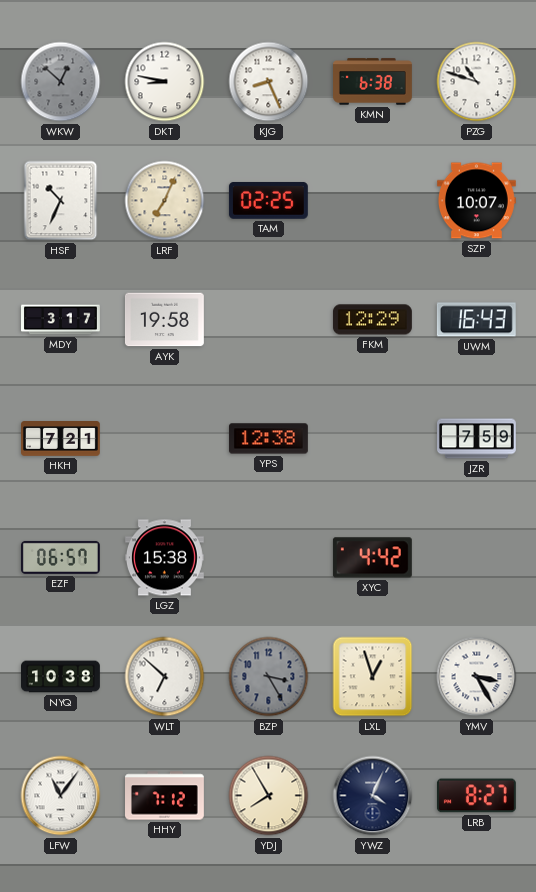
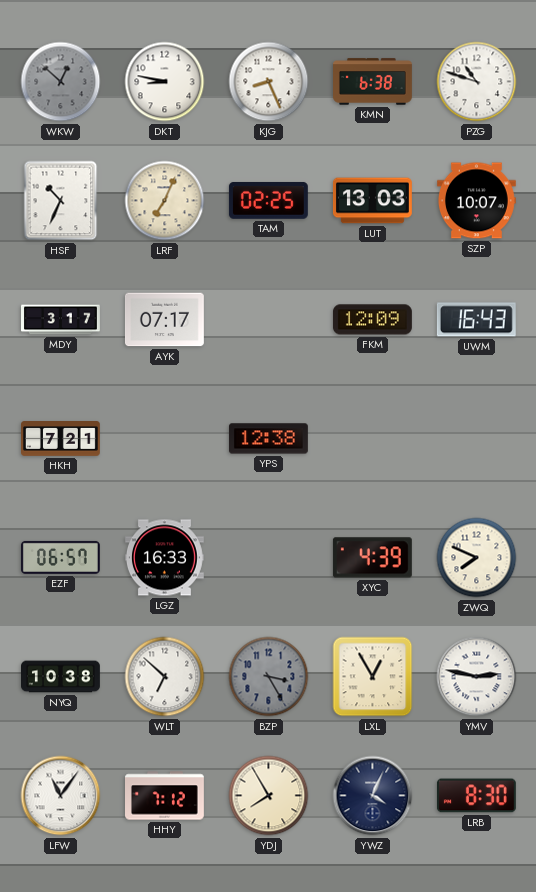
LUT: none -> 13:03
AYK: 19:58 -> 07:17
FKM: 12:29 -> 12:09
JZR: 7:59 -> none
LGZ: 15:38 -> 16:33
XYC: 4:42 -> 4:39
ZWQ: none -> 7:49
LXL: 12:57 -> 12:55
YMV: 3:25 -> 2:47
LRB: 8:27 -> 8:30
